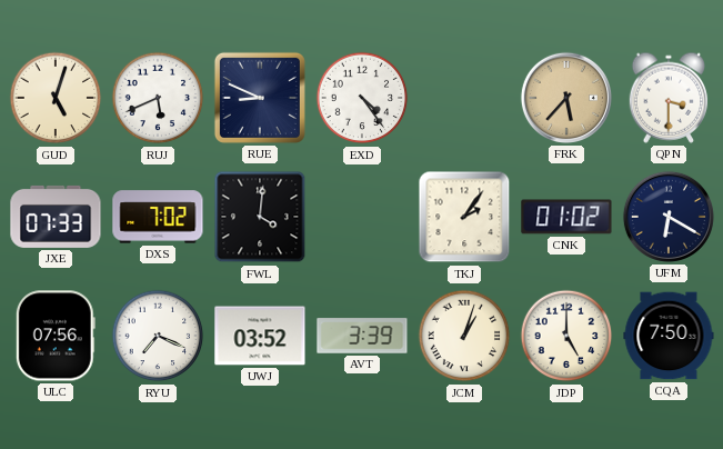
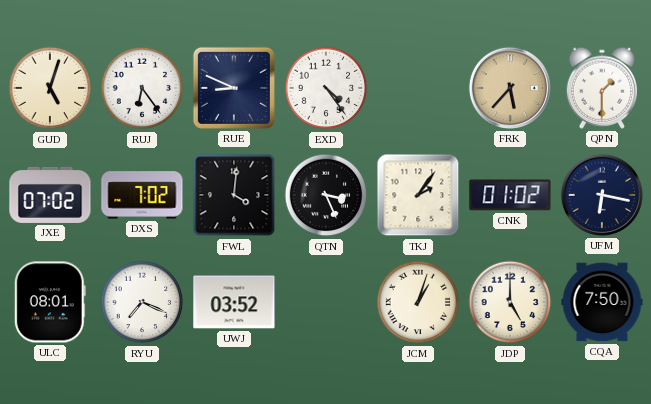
RUJ: 5:41 -> 6:24
QPN: 3:30 -> 1:30
JXE: 07:33 -> 07:02
QTN: none -> 3:26
UFM: 6:20 -> 6:17
ULC: 07:56 -> 08:01
AVT: 3:39 -> none
